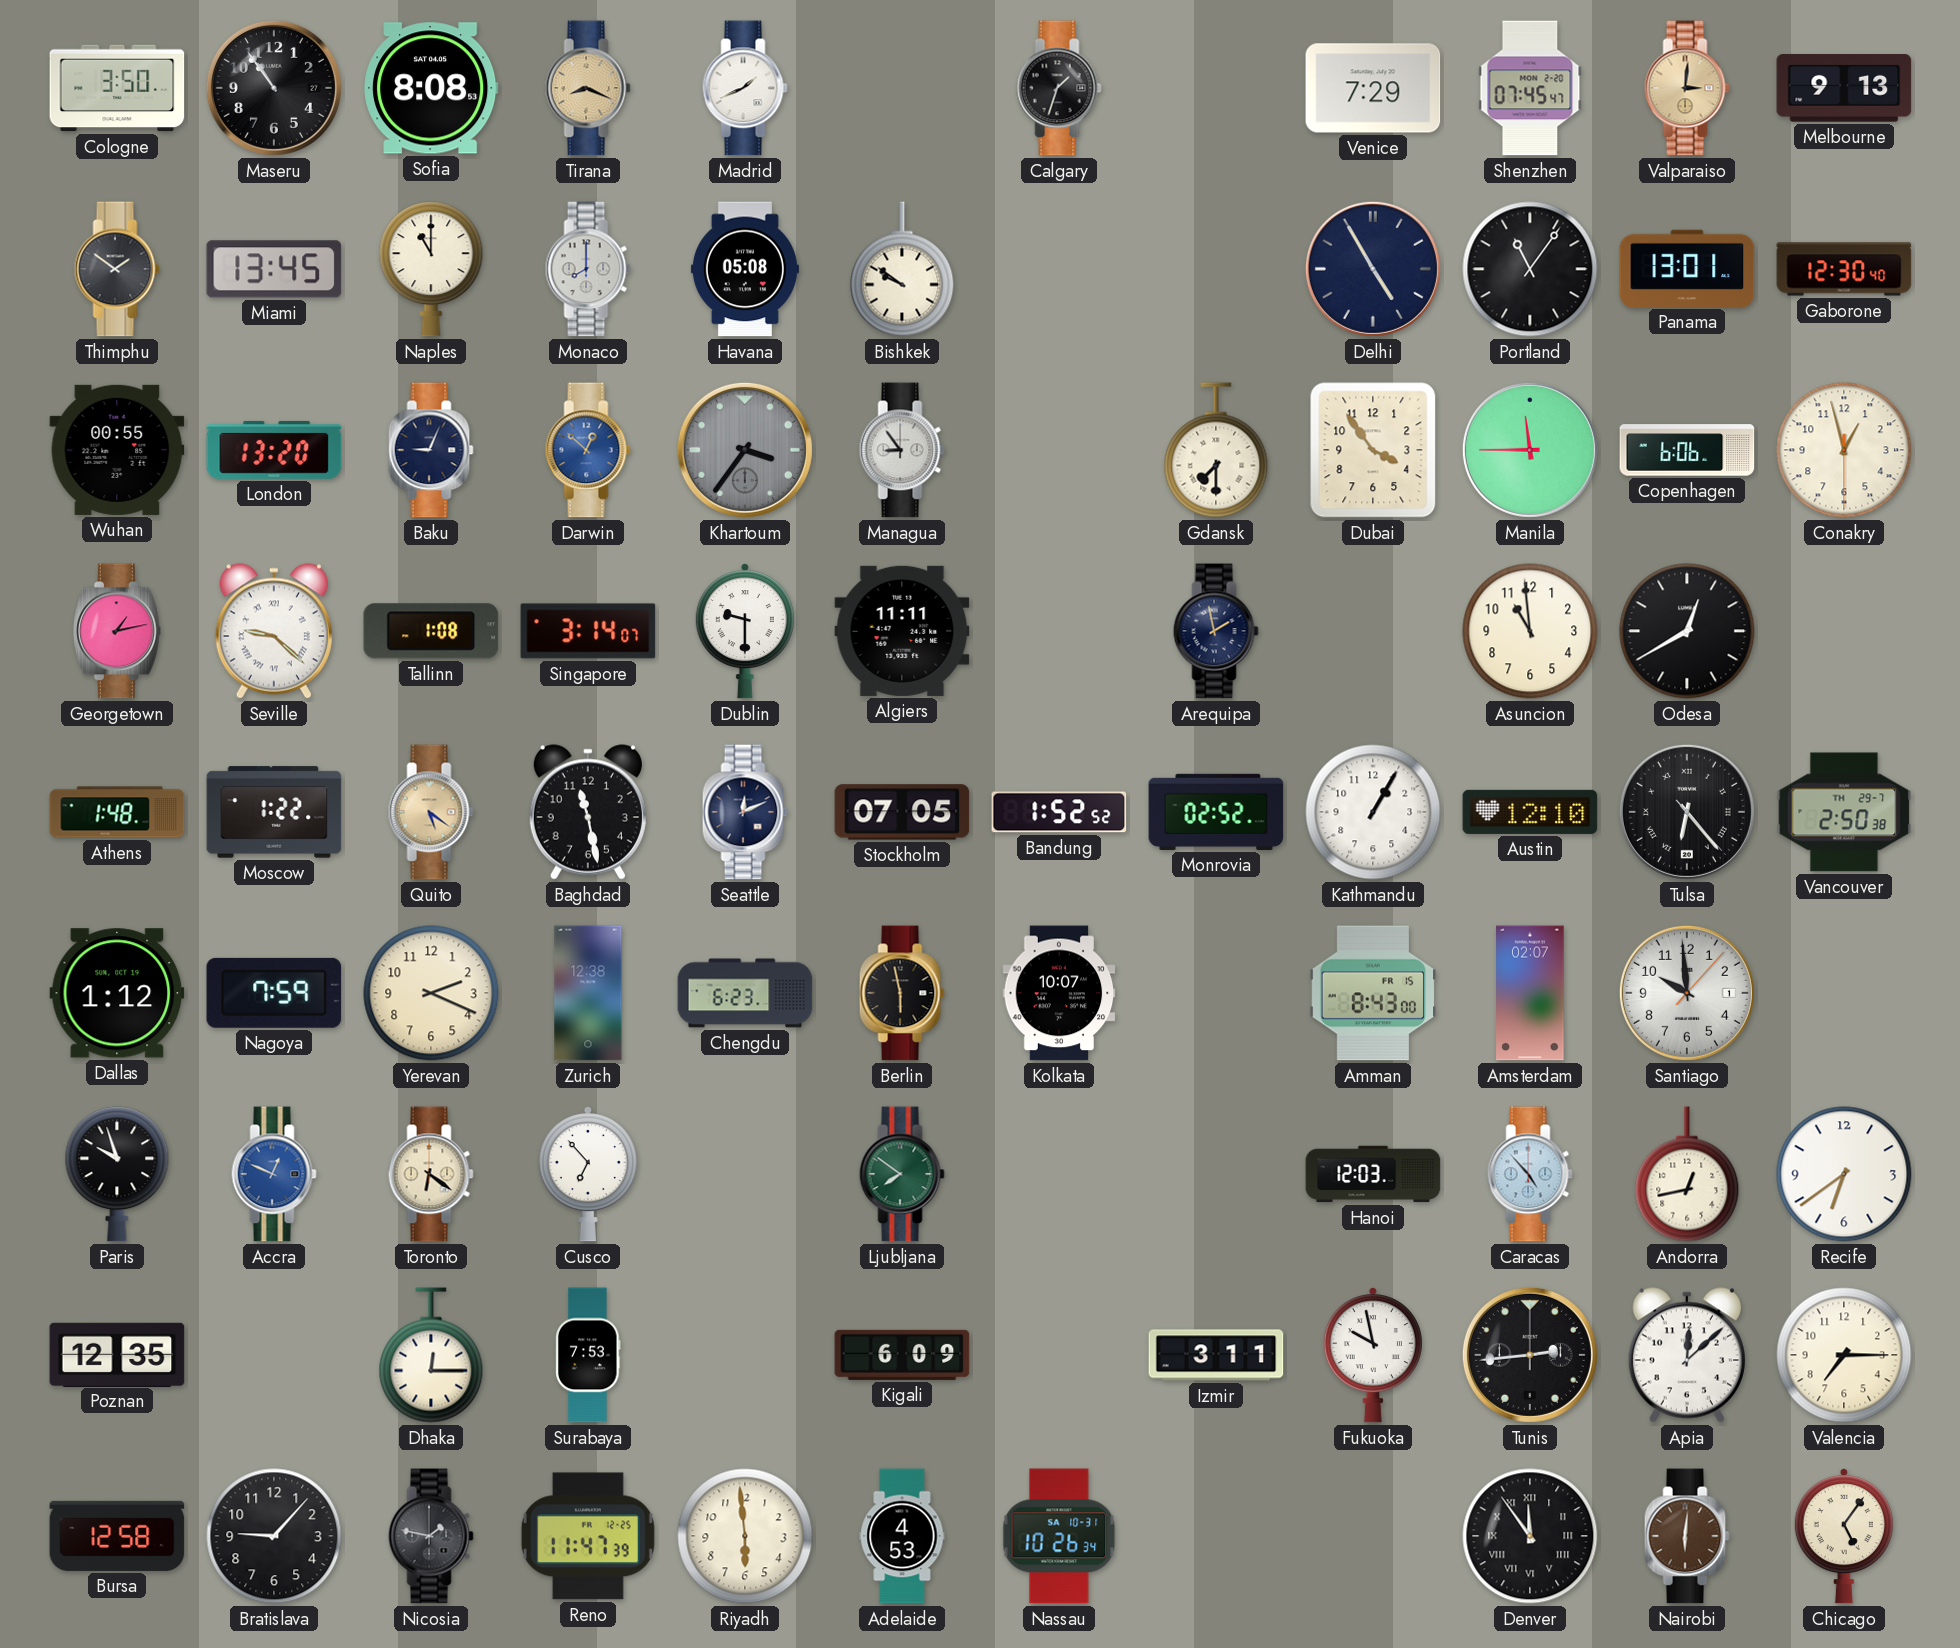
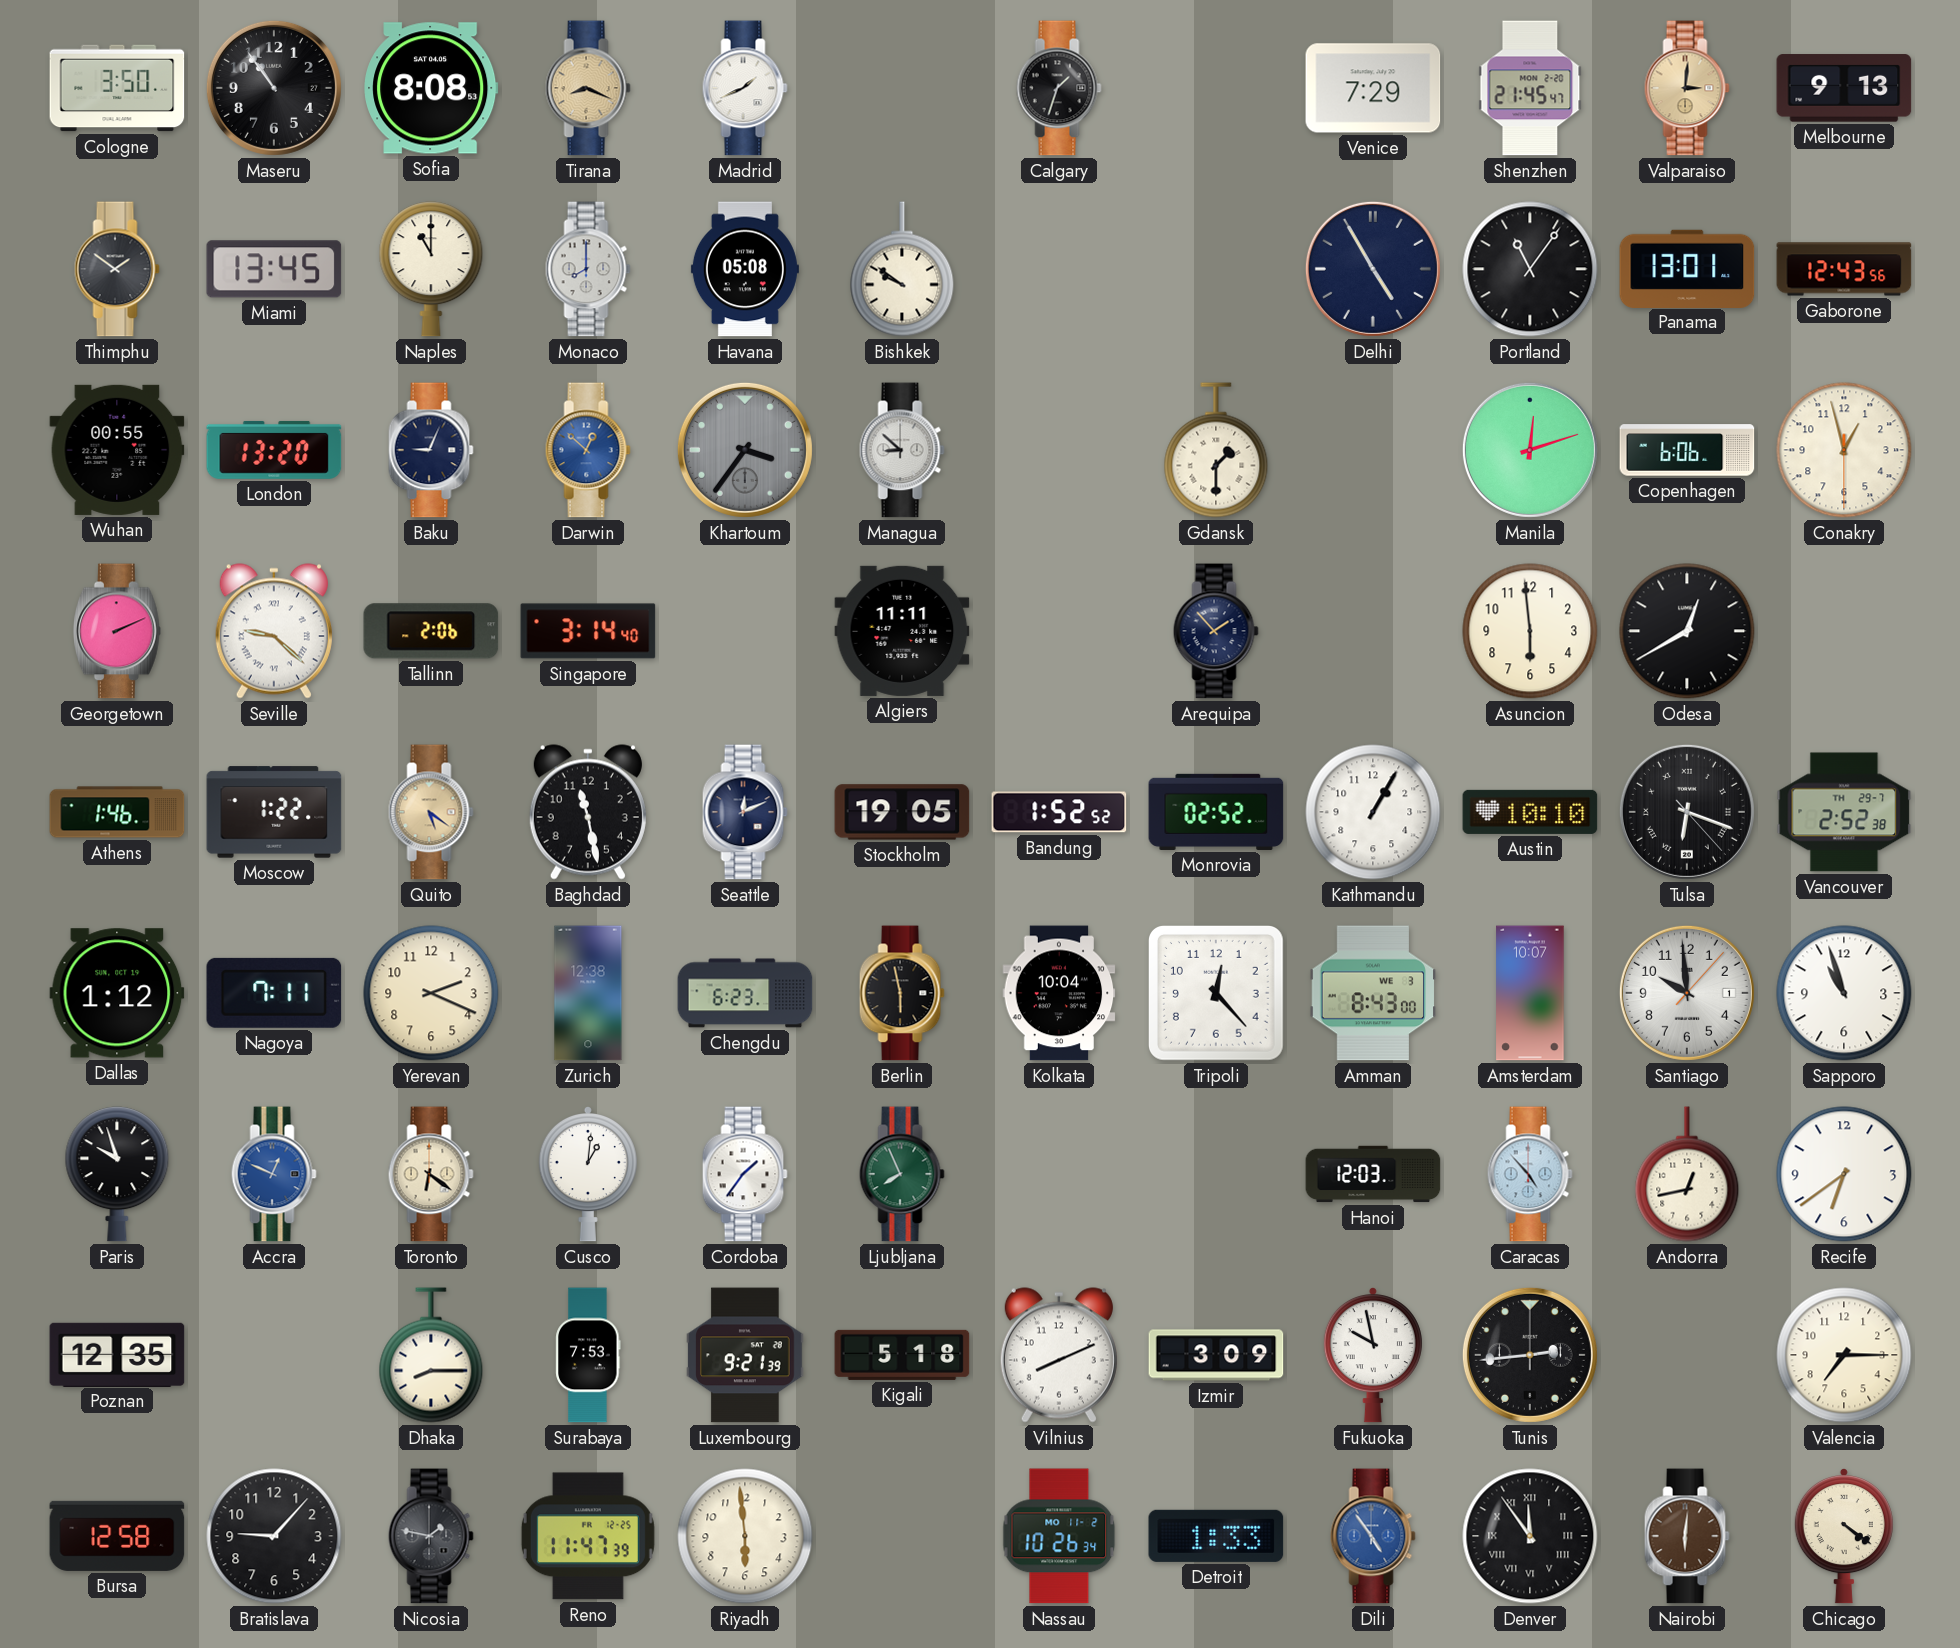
Shenzhen: 07:45 -> 21:45
Gaborone: 12:30 -> 12:43
Managua: 8:54 -> 8:52
Gdansk: 7:30 -> 1:30
Dubai: 3:54 -> none
Manila: 11:45 -> 12:12
Georgetown: 1:13 -> 2:11
Tallinn: 1:08 -> 2:06
Singapore: 3:14:07 -> 3:14:40
Dublin: 9:30 -> none
Arequipa: 1:58 -> 1:53
Asuncion: 10:59 -> 5:59
Athens: 1:48 -> 1:46
Stockholm: 07:05 -> 19:05
Austin: 12:10 -> 10:10
Tulsa: 6:23 -> 6:18
Vancouver: 2:50 -> 2:52
Nagoya: 7:59 -> 7:11
Kolkata: 10:07 -> 10:04
Tripoli: none -> 12:23
Amman date: FR 15 -> WE 3
Amsterdam: 02:07 -> 10:07
Sapporo: none -> 10:57
Cusco: 6:53 -> 1:01
Cordoba: none -> 1:36
Ljubljana: 7:51 -> 7:56
Dhaka: 12:15 -> 8:15
Luxembourg: none -> 9:21
Kigali: 6:09 -> 5:18
Vilnius: none -> 8:11
Izmir: 3:11 -> 3:09
Apia: 12:08 -> none
Adelaide: 4:53 -> none
Nassau date: SA 10-31 -> MO 11-2
Detroit: none -> 1:33
Dili: none -> 4:54
Chicago: 5:06 -> 4:21
